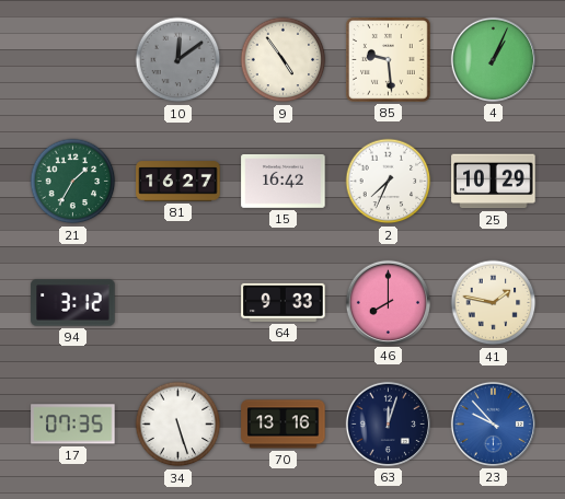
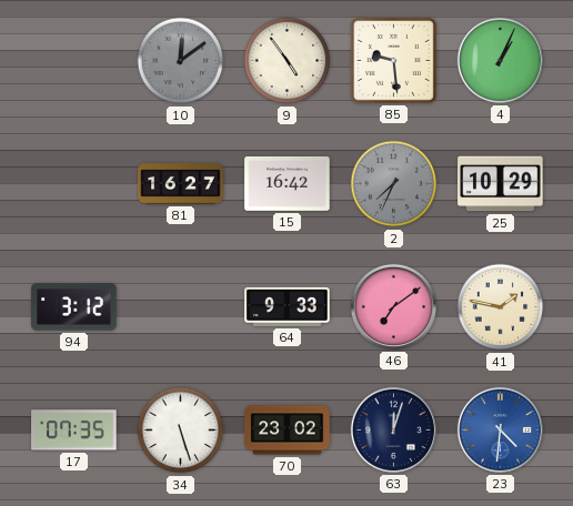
21: 1:35 -> none
2 dial: white -> grey
46: 8:00 -> 7:09
70: 13:16 -> 23:02
23: 9:53 -> 4:31
